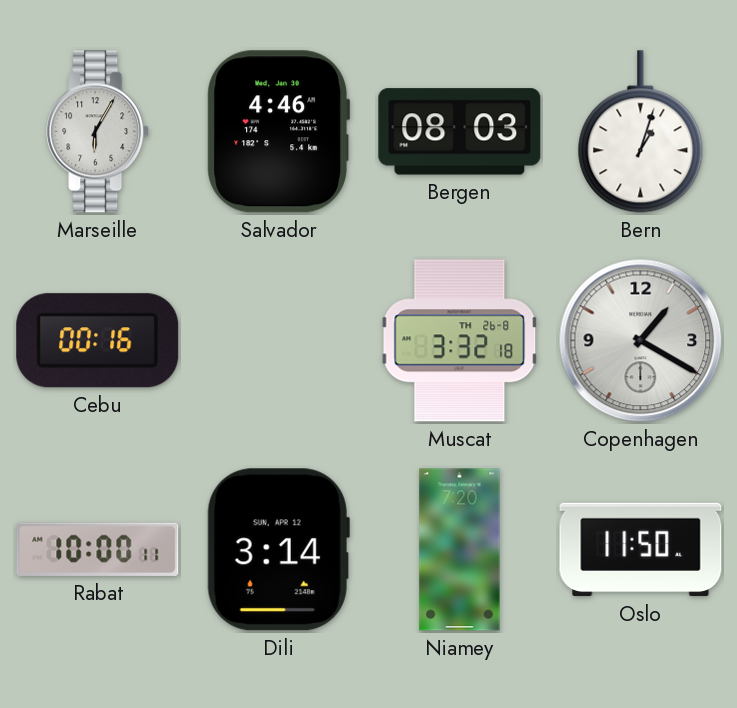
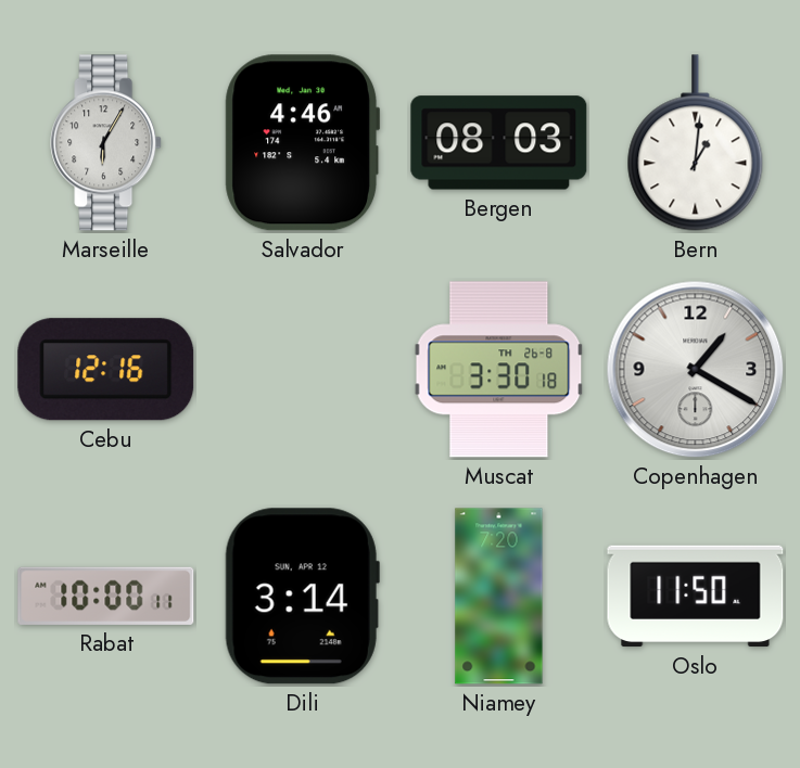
Bern: 1:03 -> 1:01
Cebu: 00:16 -> 12:16
Muscat: 3:32 -> 3:30
